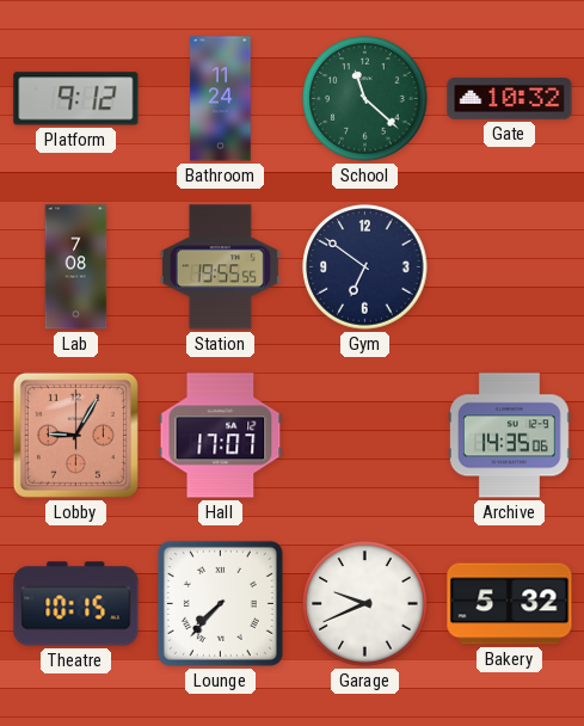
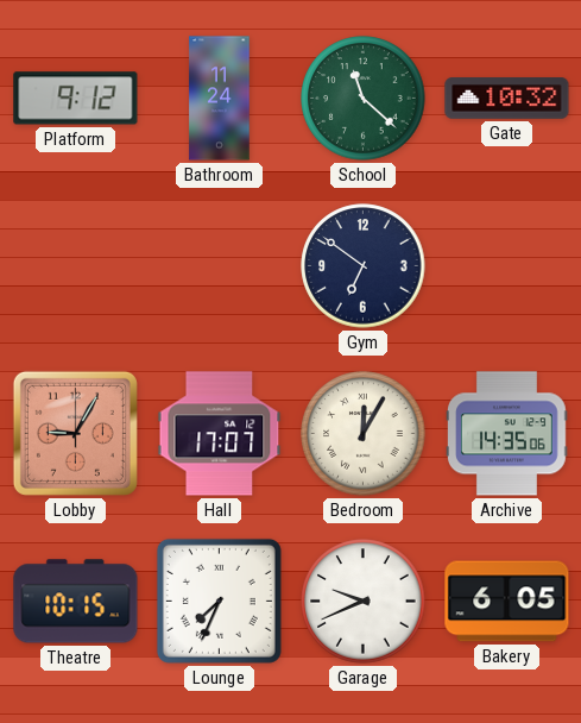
Lab: 7:08 -> none
Station: 19:55 -> none
Bedroom: none -> 12:05
Lounge: 7:37 -> 7:34
Bakery: 5:32 -> 6:05
